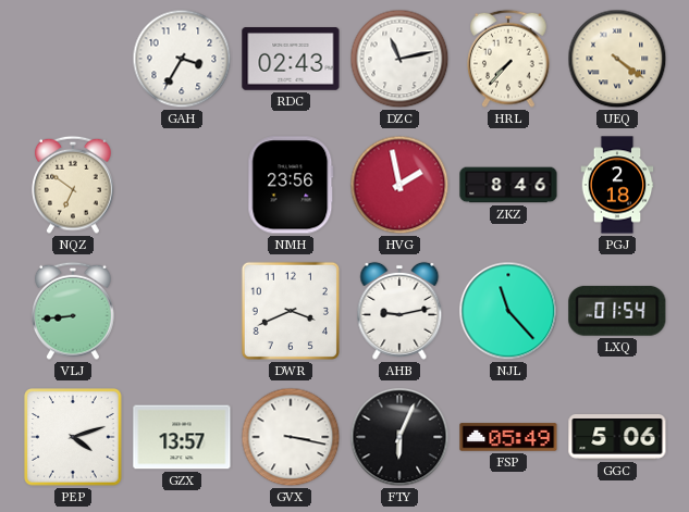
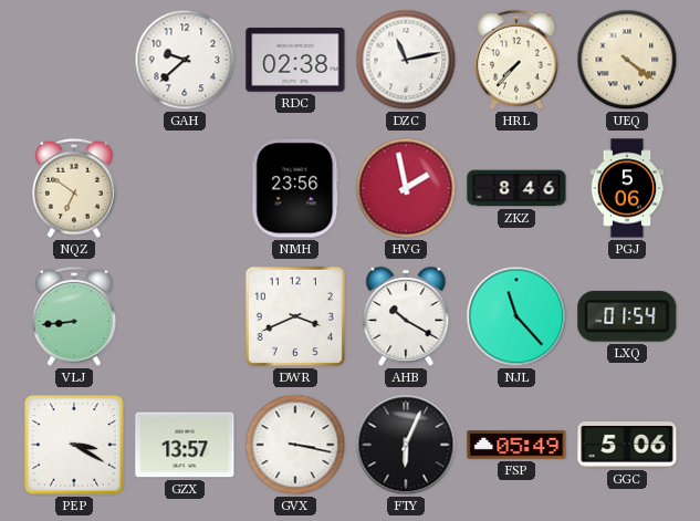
GAH: 3:35 -> 9:38
RDC: 02:43 -> 02:38
PGJ: 2:18 -> 5:06
AHB: 9:13 -> 10:20
PEP: 4:12 -> 3:20
